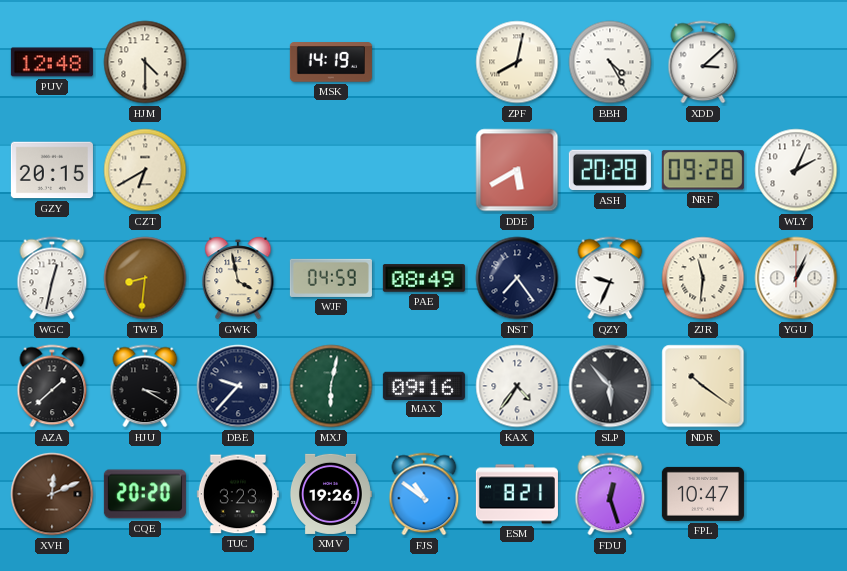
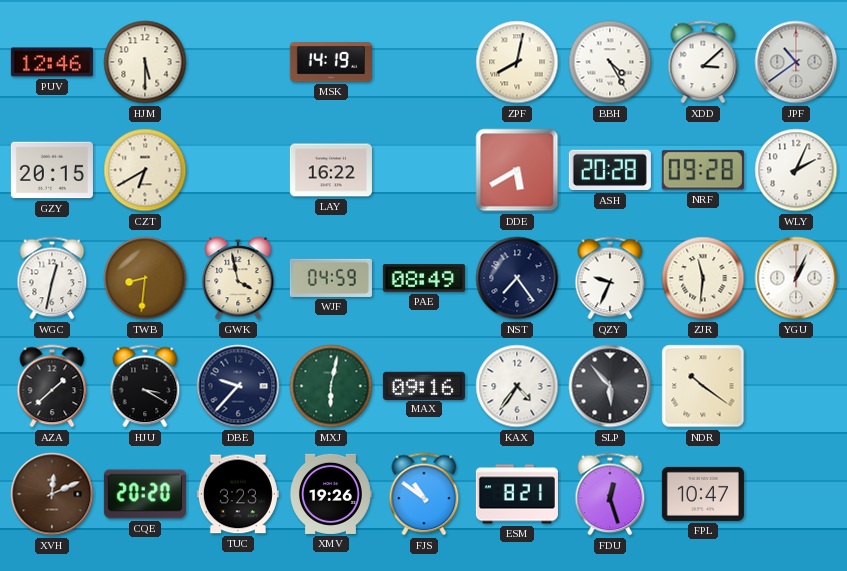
PUV: 12:48 -> 12:46
HJM: 4:30 -> 5:30
JPF: none -> 10:39
LAY: none -> 16:22
